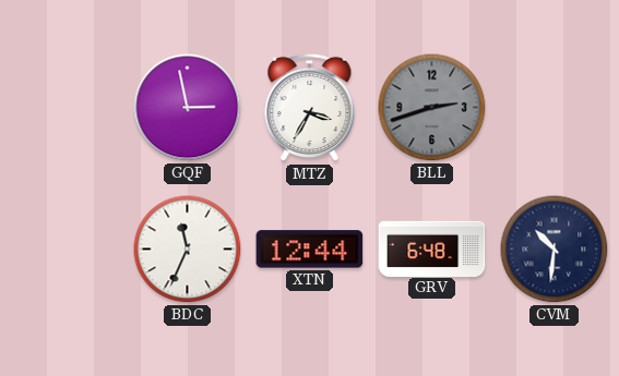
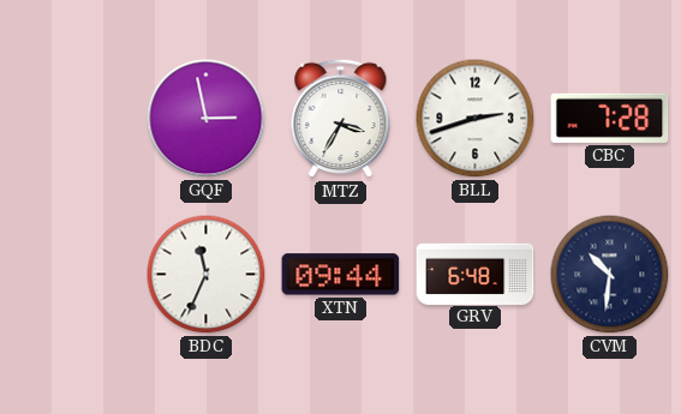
BLL dial: grey -> white
CBC: none -> 7:28
XTN: 12:44 -> 09:44
